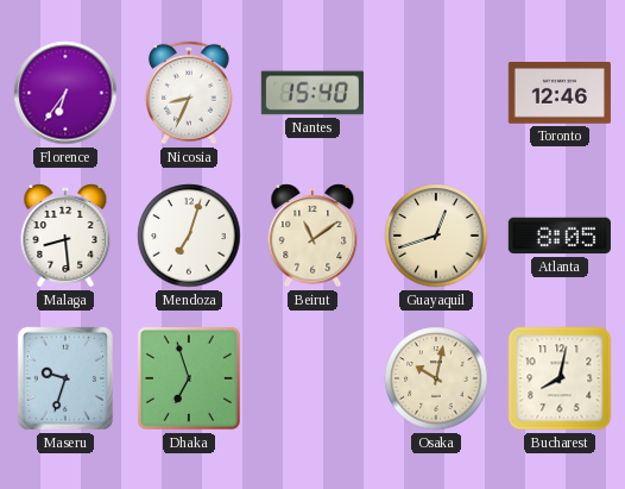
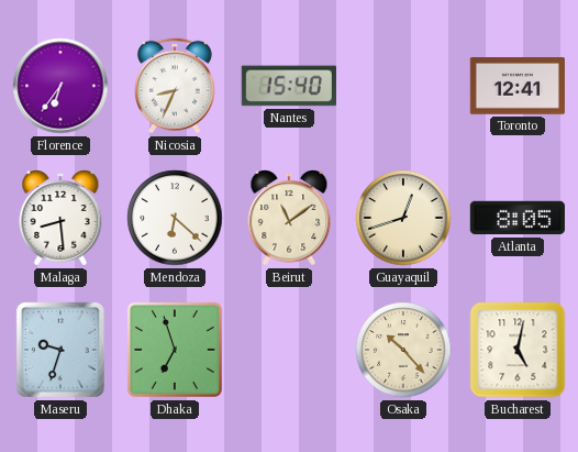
Toronto: 12:46 -> 12:41
Mendoza: 7:03 -> 6:22
Osaka: 10:02 -> 10:23
Bucharest: 8:02 -> 5:02
